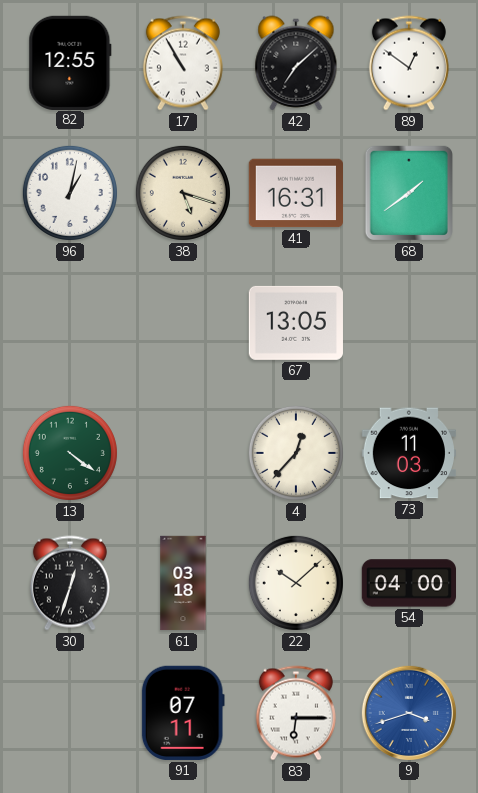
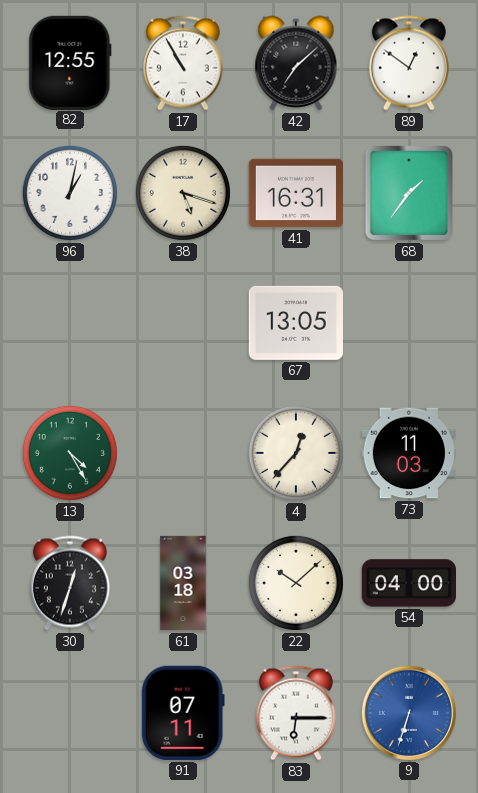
68: 1:39 -> 1:36
13: 4:21 -> 4:25
9: 3:42 -> 6:33
